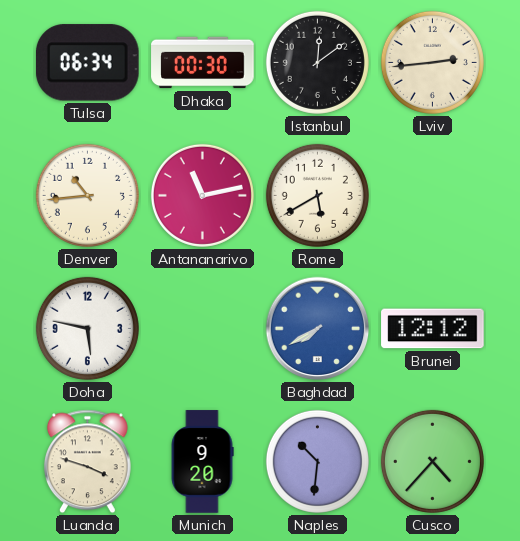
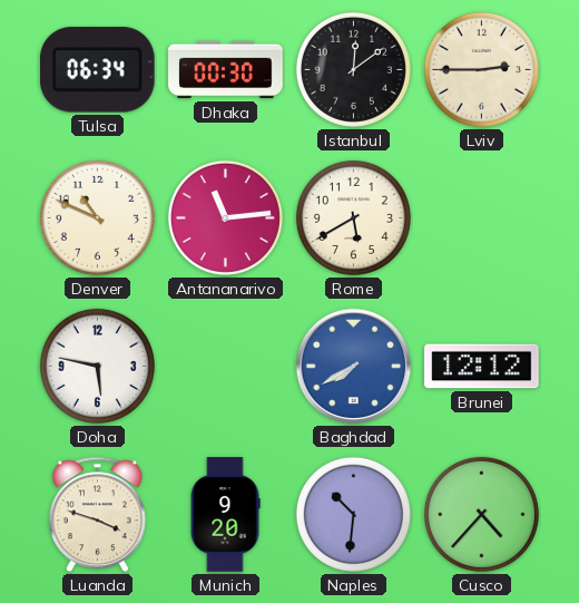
Lviv: 2:44 -> 2:45
Denver: 10:44 -> 10:49
Antananarivo: 11:13 -> 11:14
